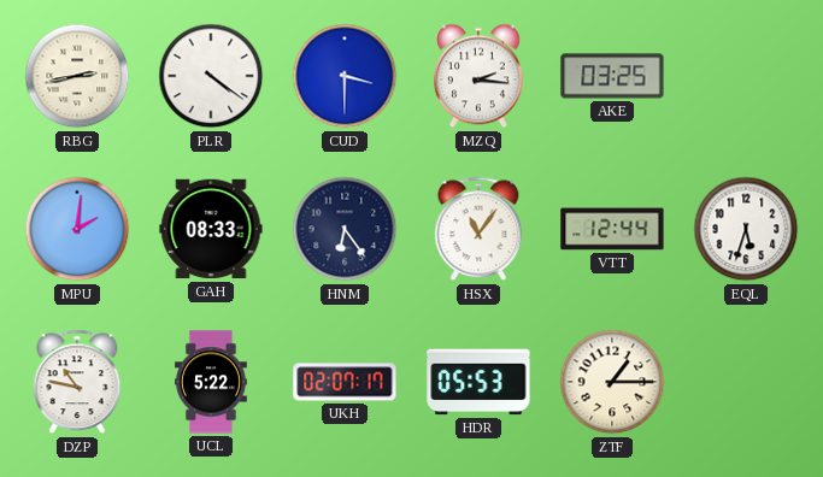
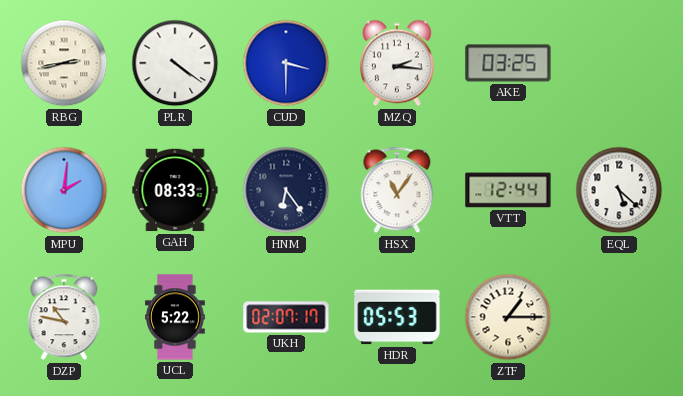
EQL: 5:33 -> 5:22
